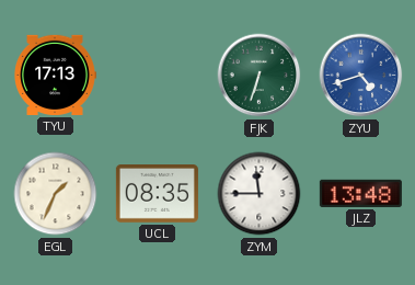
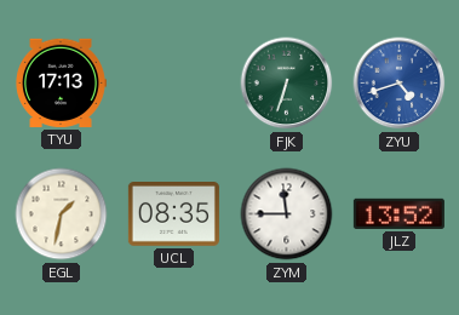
EGL: 1:34 -> 1:32
JLZ: 13:48 -> 13:52
